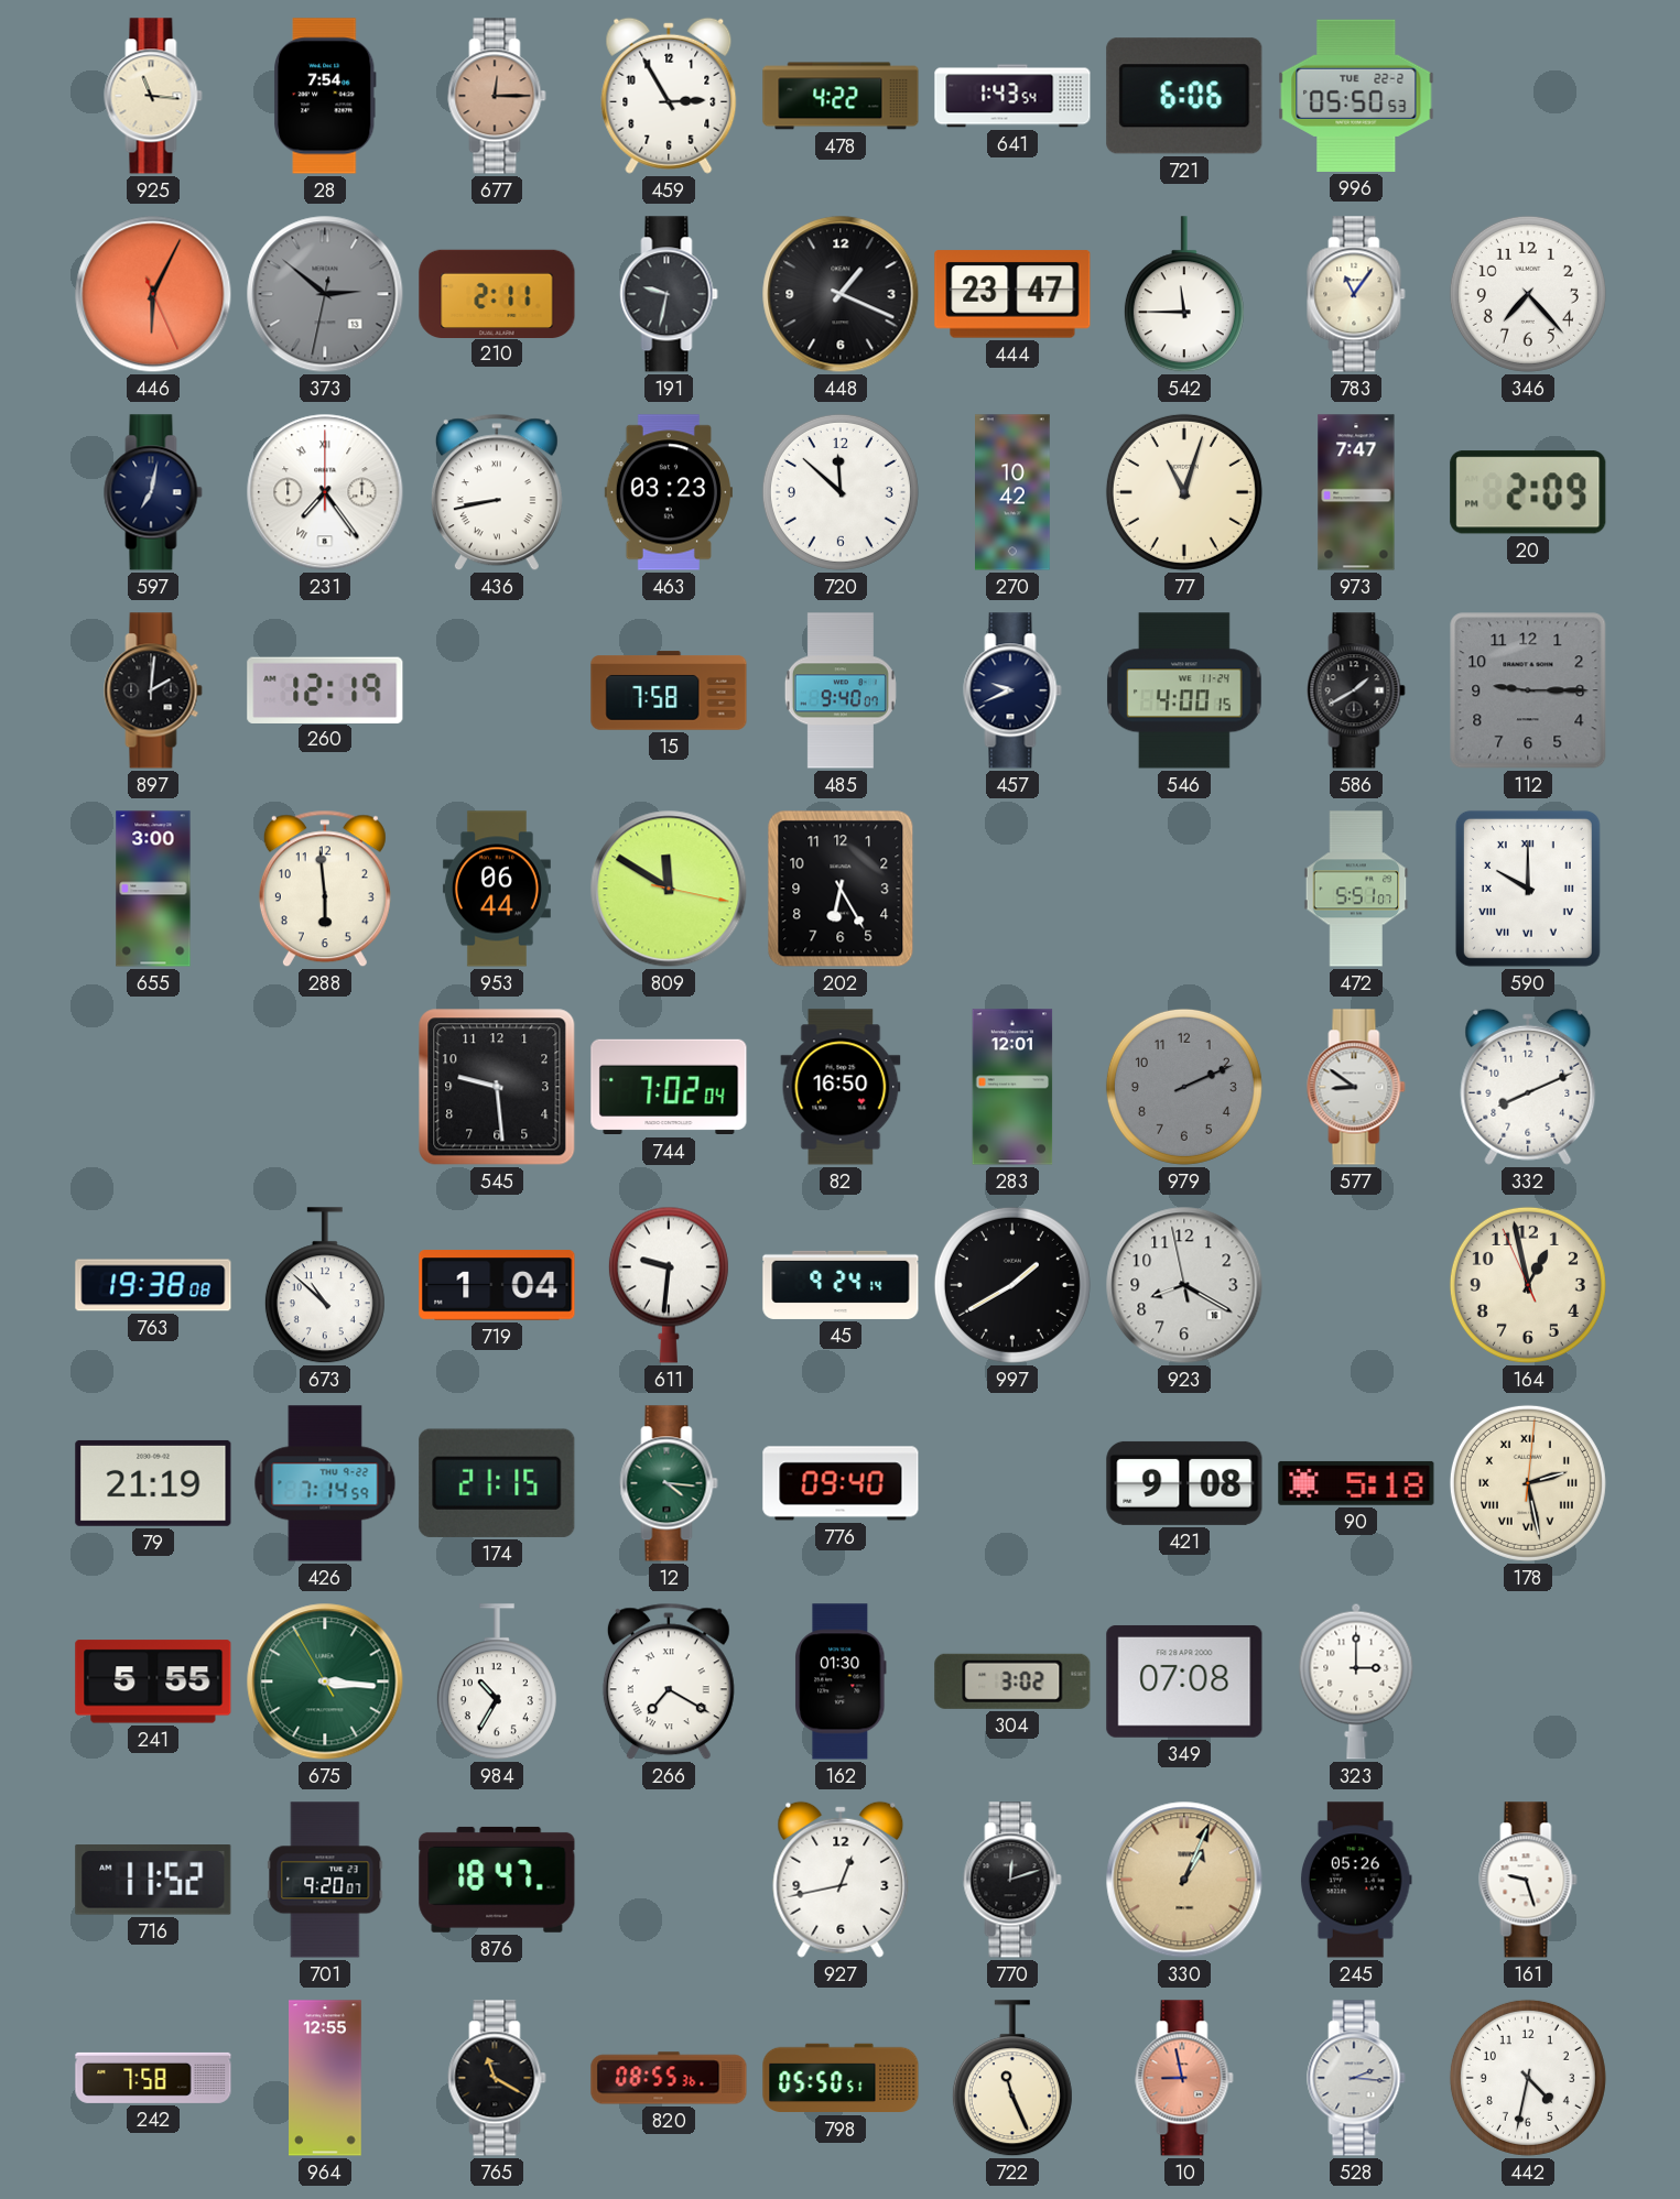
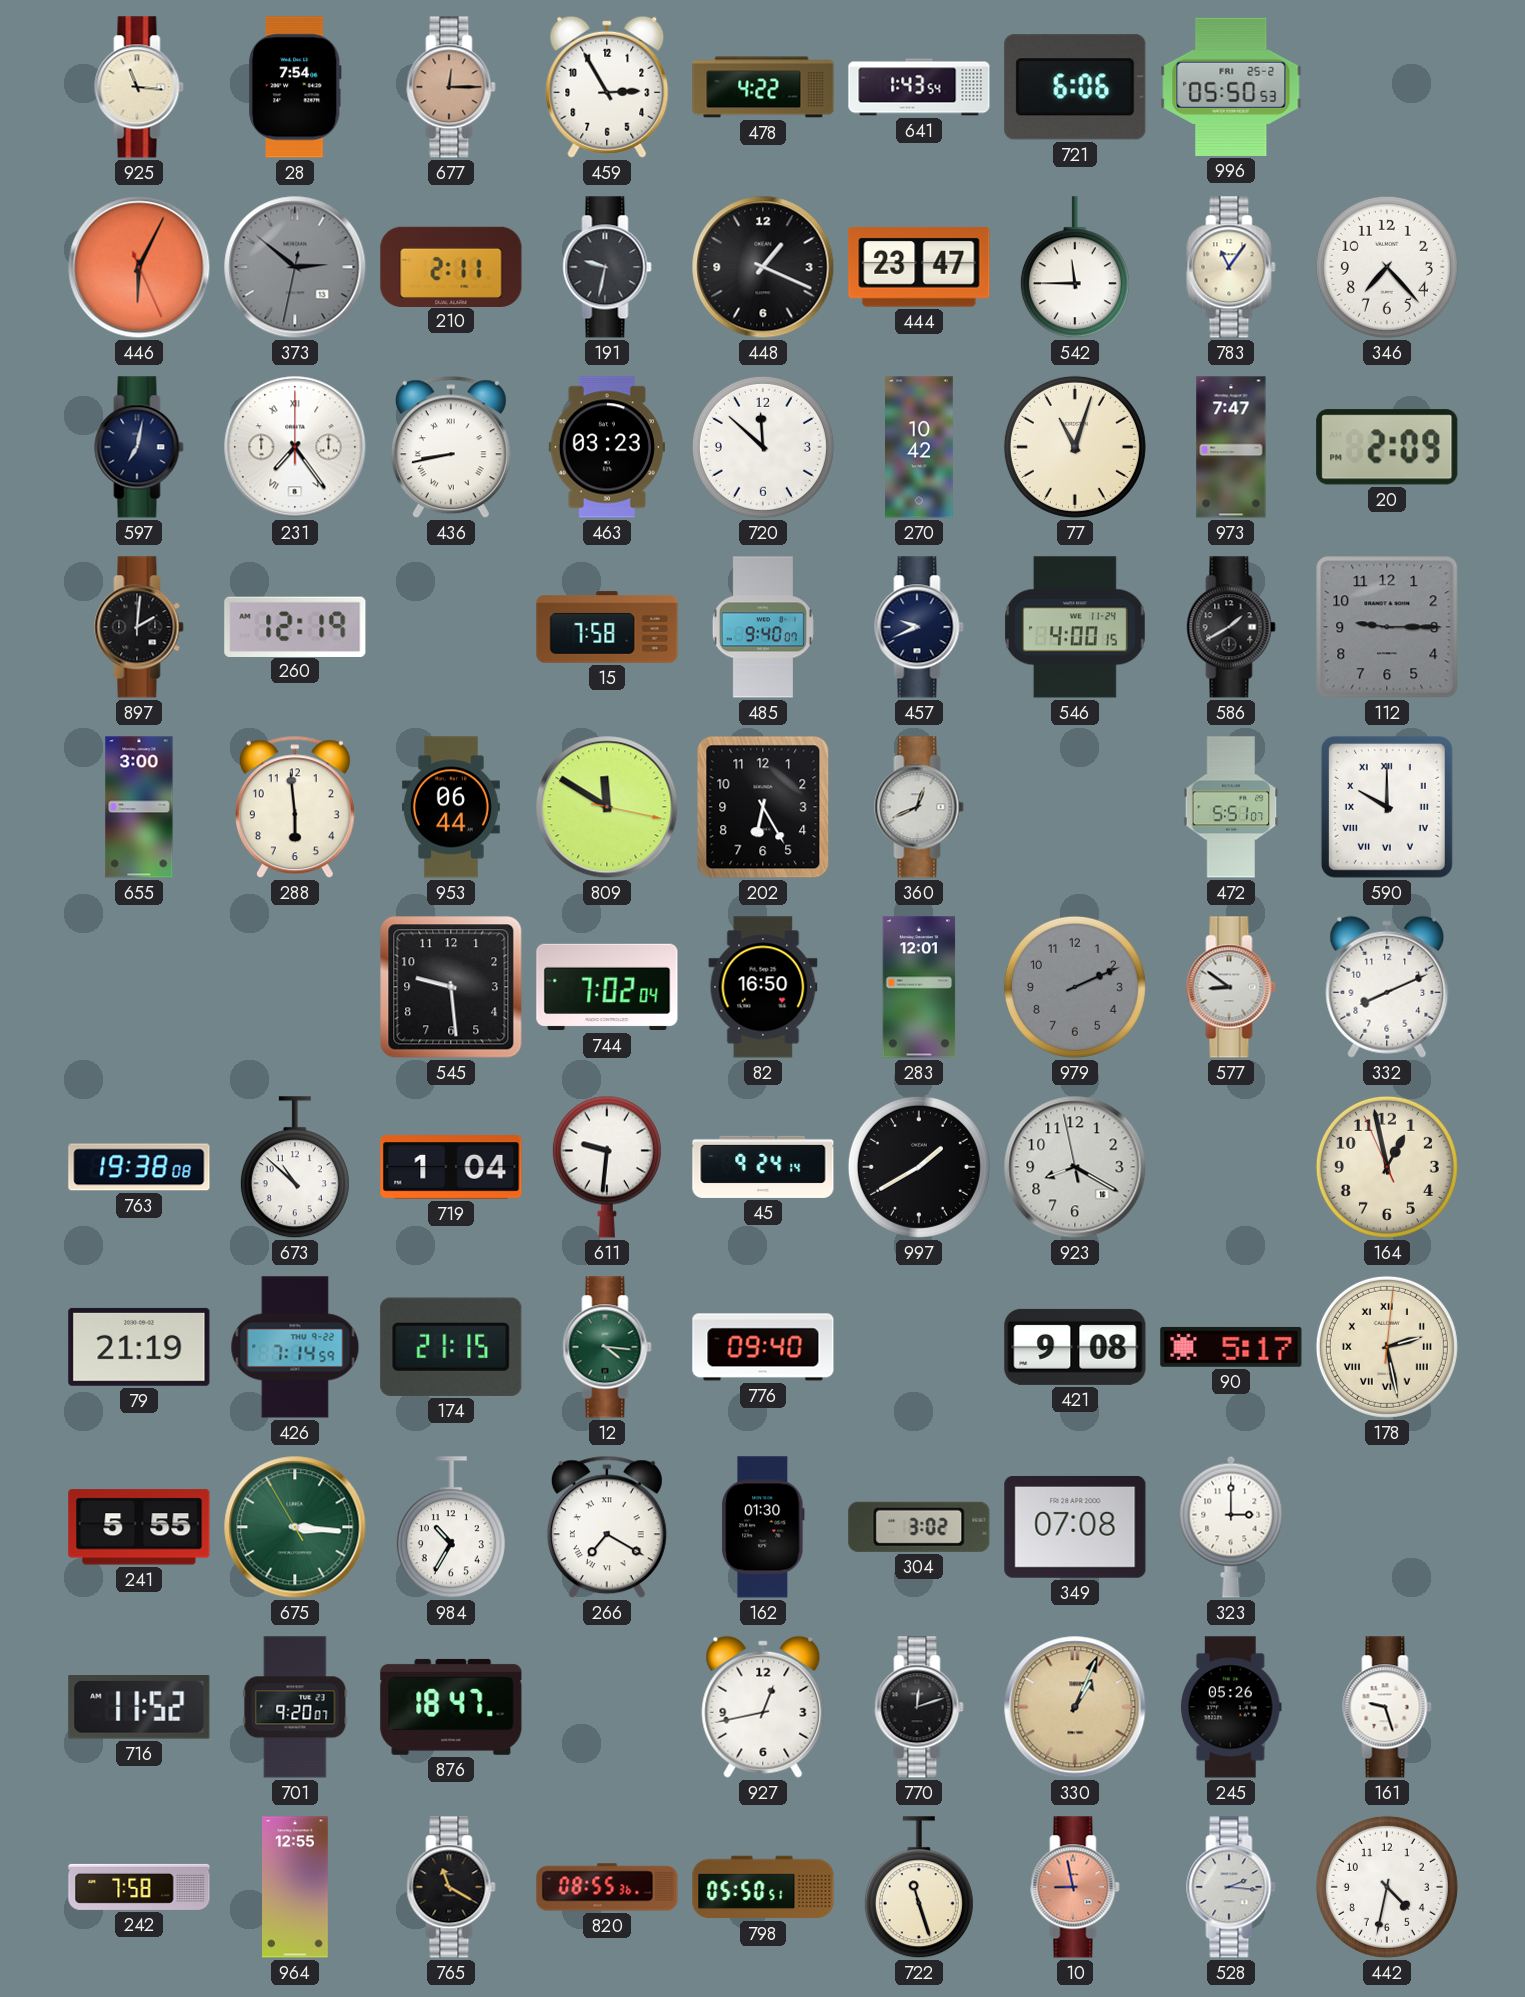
996 date: TUE 22-2 -> FRI 25-2
360: none -> 12:41
90: 5:18 -> 5:17
722: 11:26 -> 11:27
